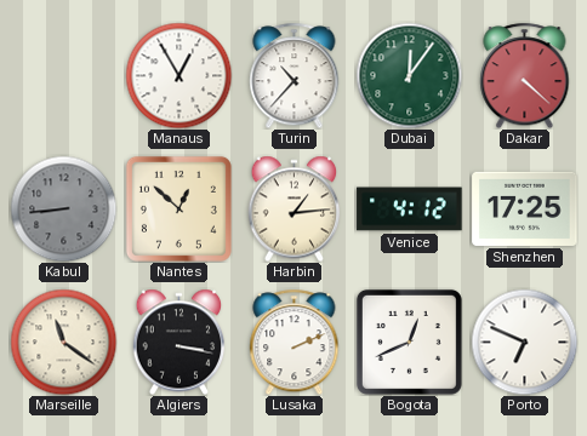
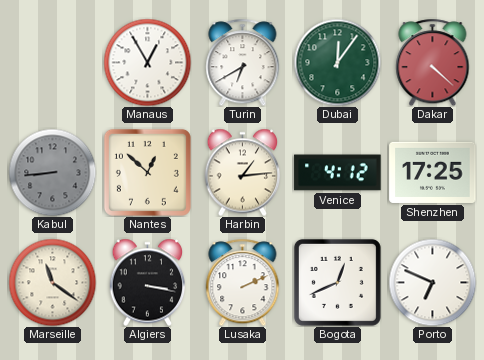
Turin: 10:37 -> 6:40
